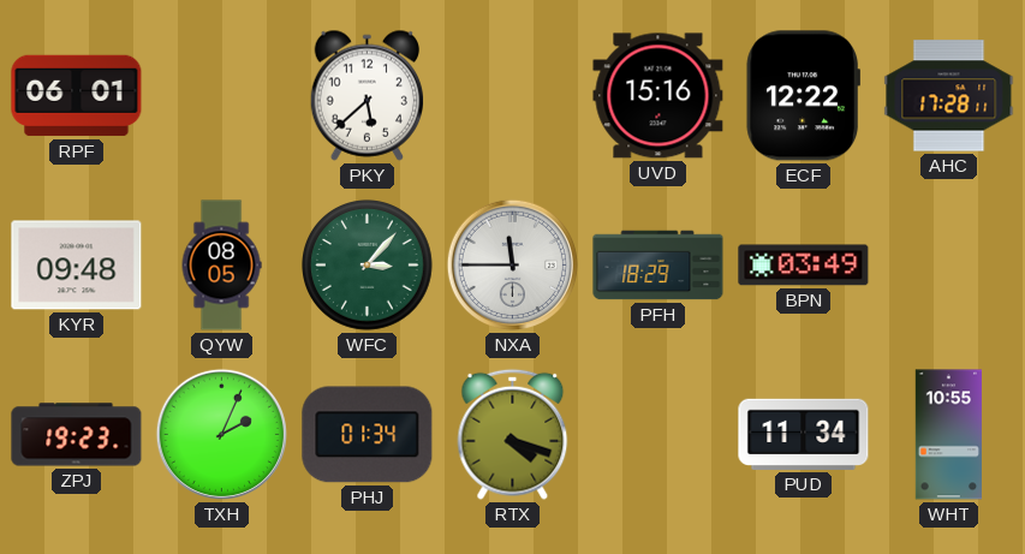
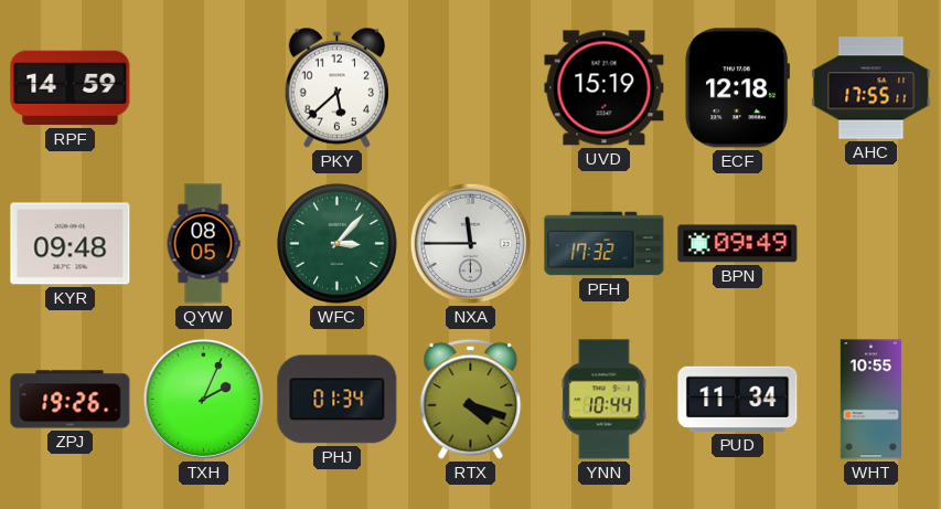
RPF: 06:01 -> 14:59
UVD: 15:16 -> 15:19
ECF: 12:22 -> 12:18
AHC: 17:28 -> 17:55
PFH: 18:29 -> 17:32
BPN: 03:49 -> 09:49
ZPJ: 19:23 -> 19:26
YNN: none -> 10:44
